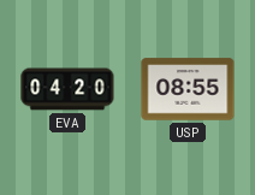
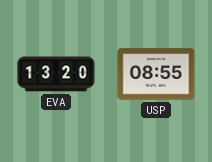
EVA: 04:20 -> 13:20
